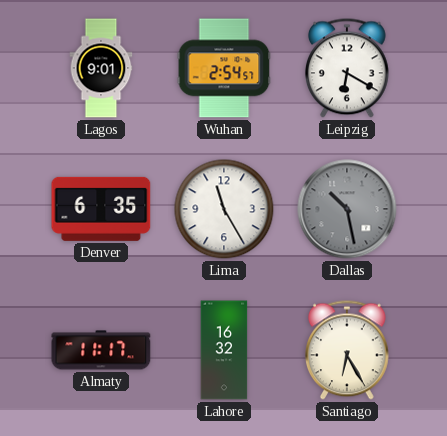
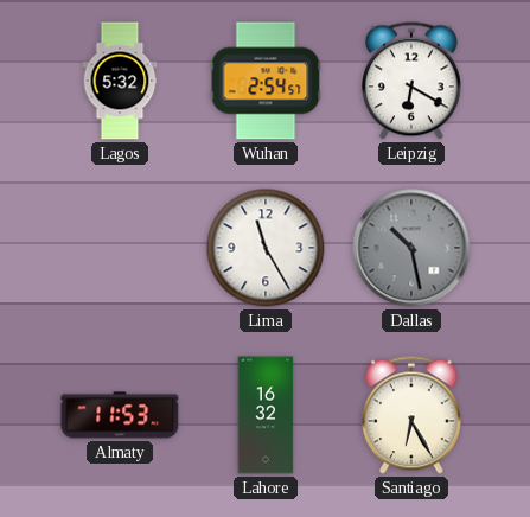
Lagos: 9:01 -> 5:32
Denver: 6:35 -> none
Almaty: 11:17 -> 11:53
